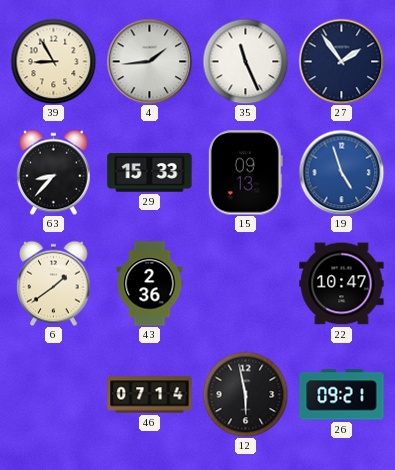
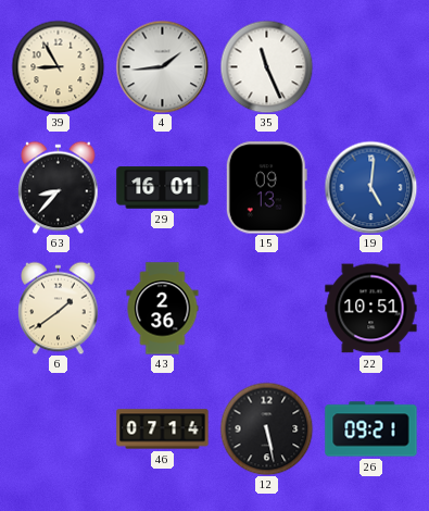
27: 1:54 -> none
29: 15:33 -> 16:01
19: 4:57 -> 5:01
22: 10:47 -> 10:51
12: 5:58 -> 5:28
